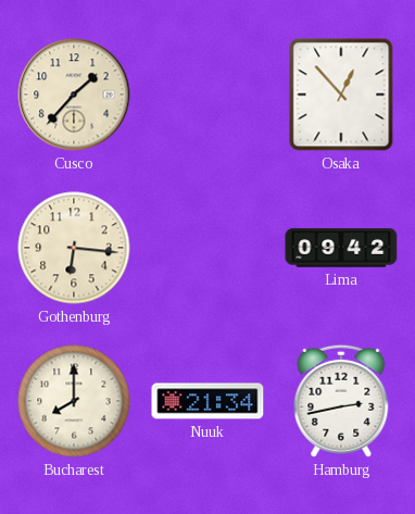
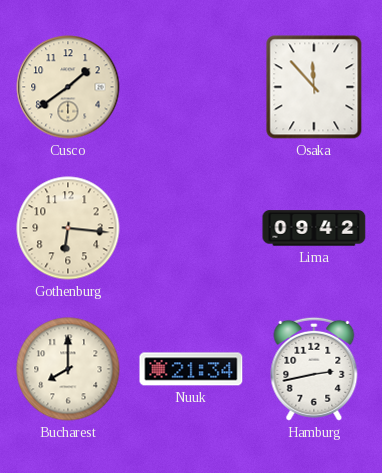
Cusco: 1:37 -> 1:39
Osaka: 12:53 -> 11:53
